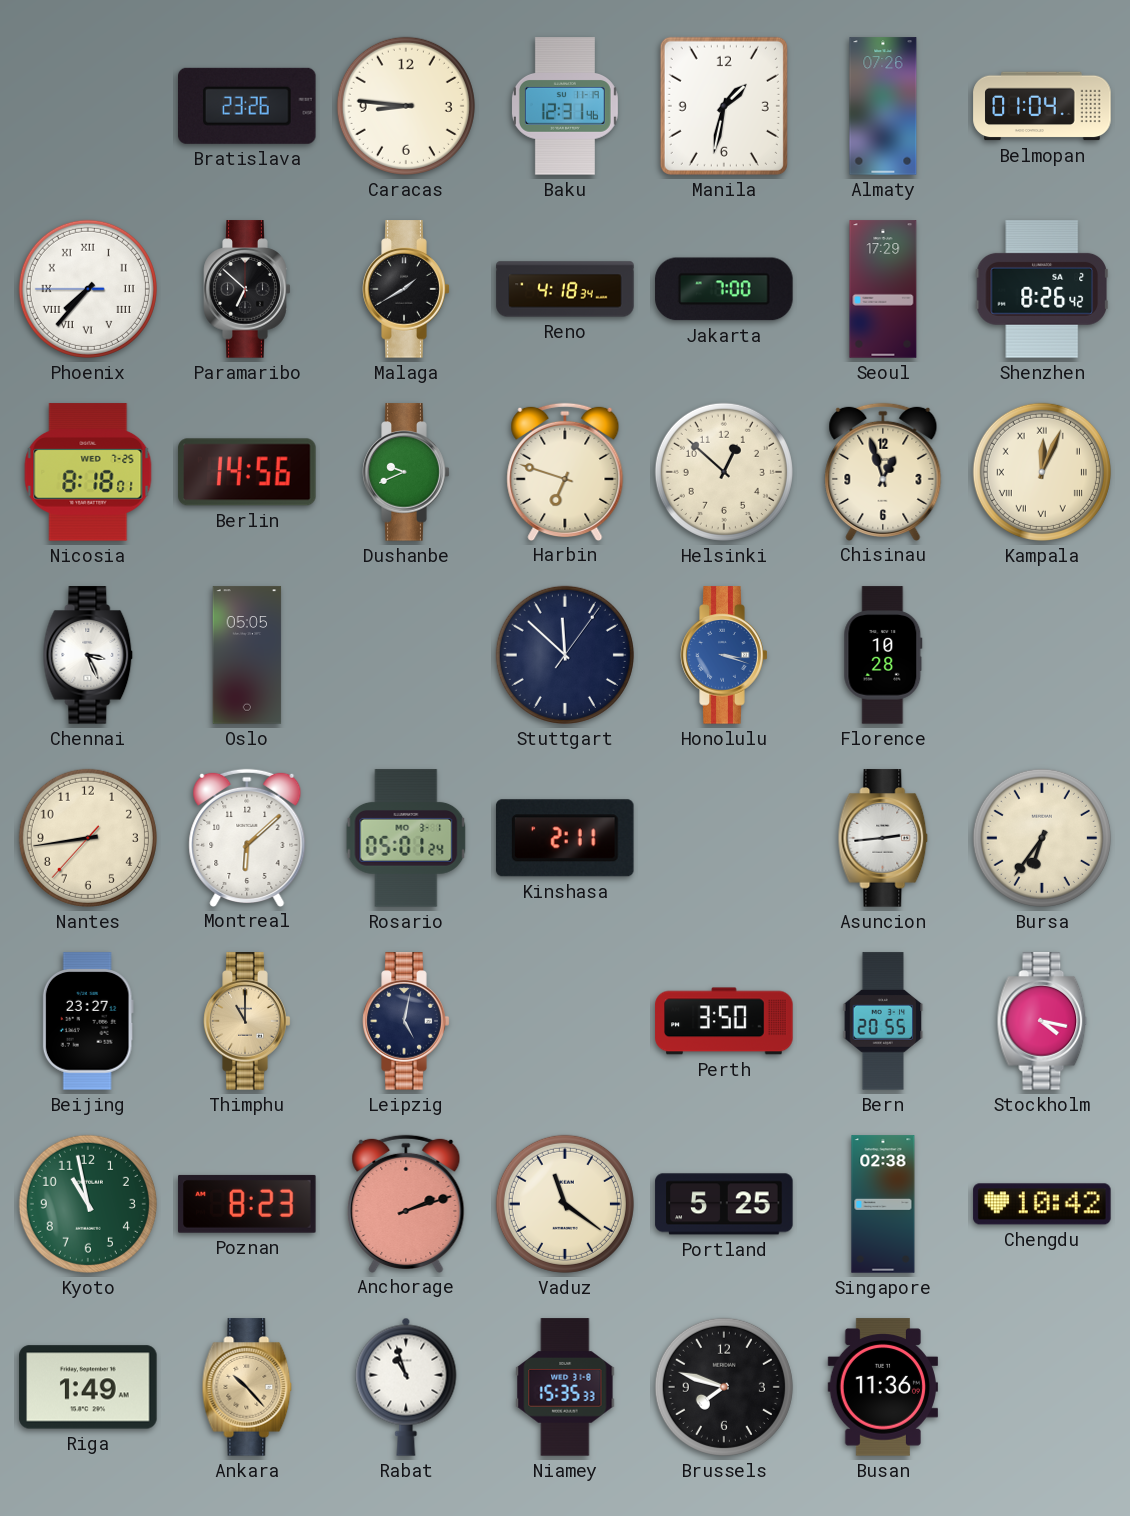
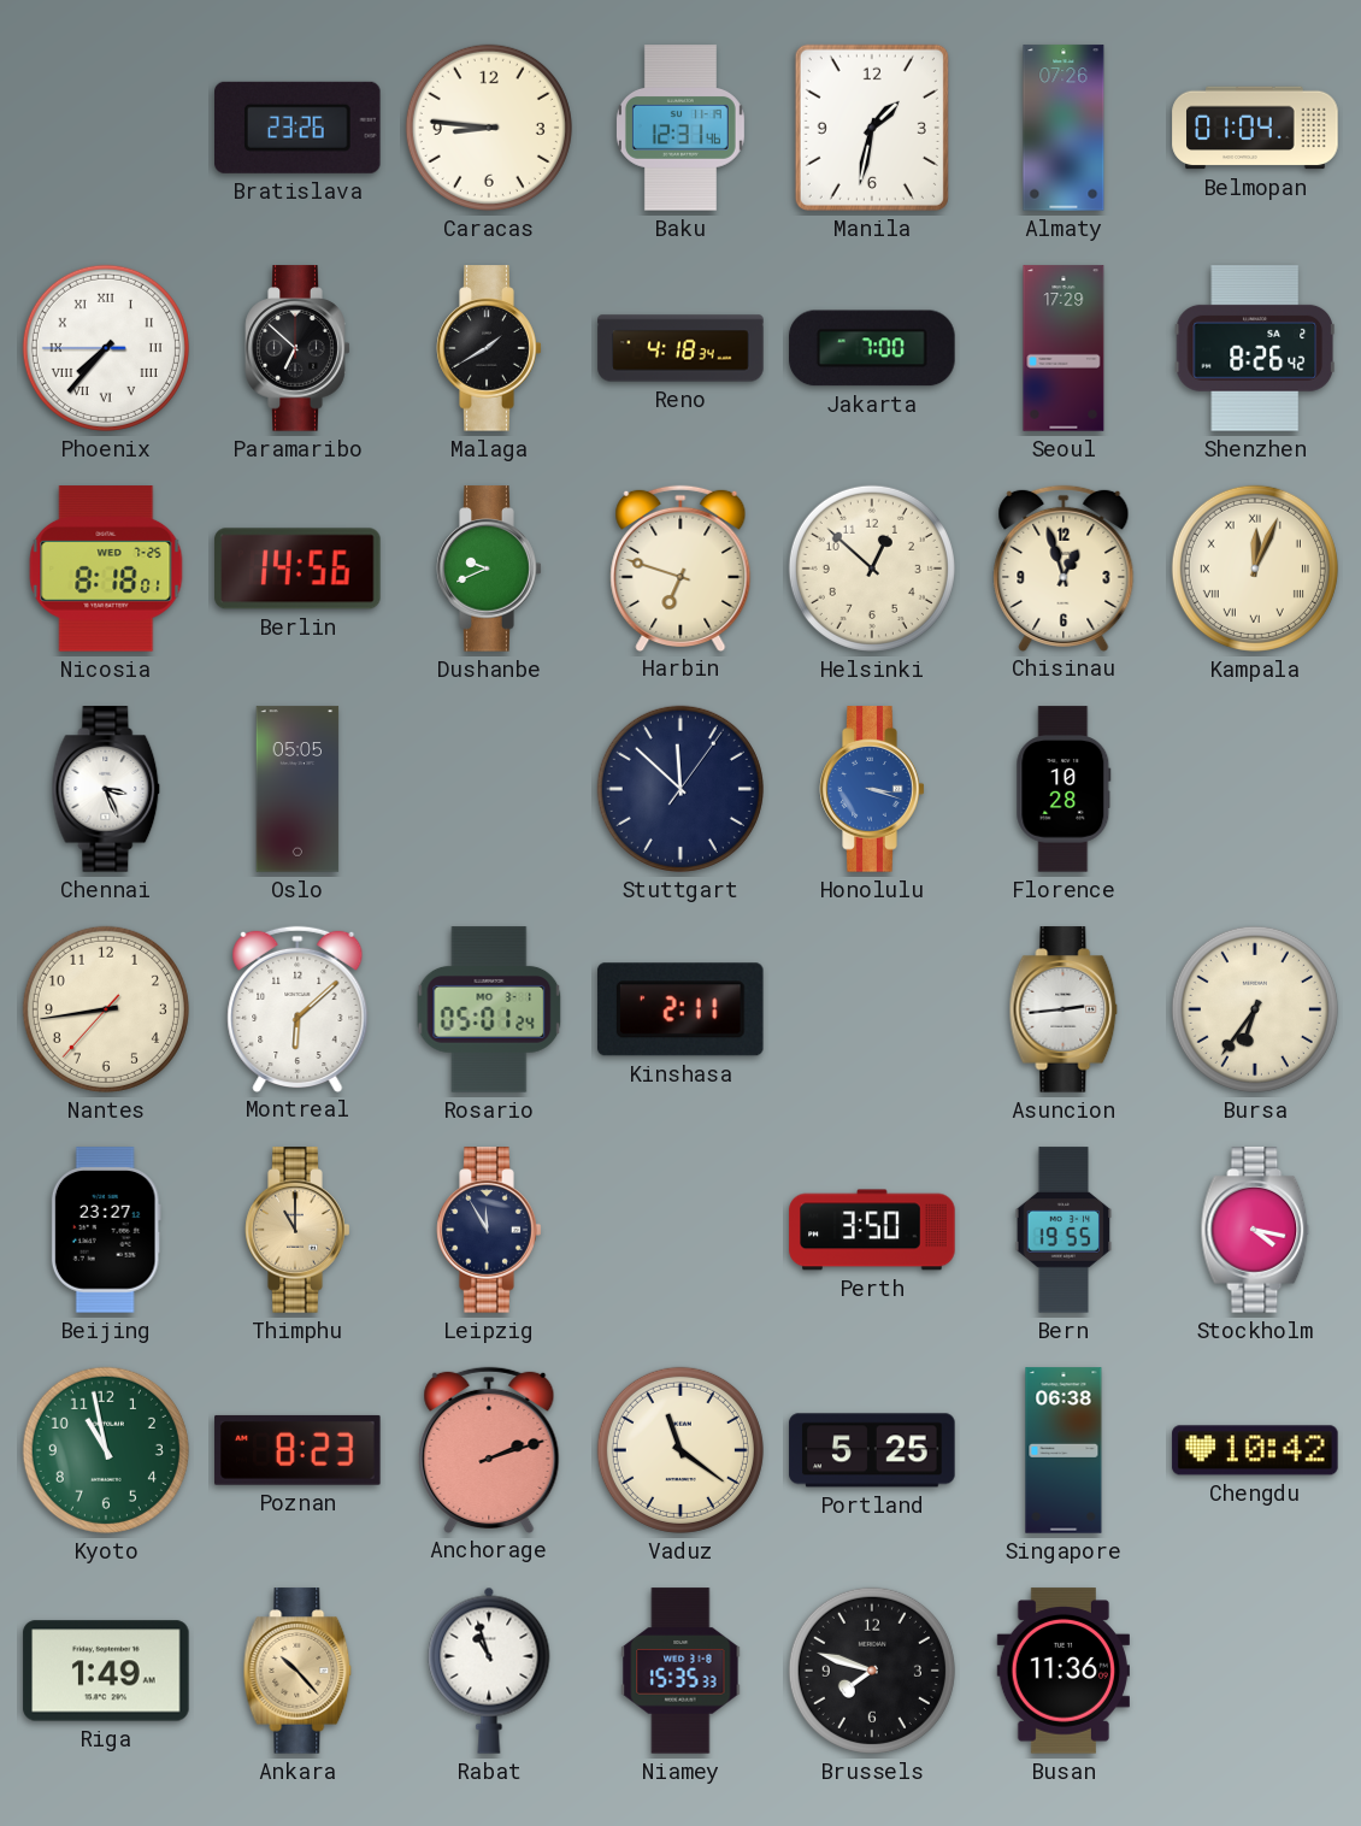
Leipzig: 5:02 -> 11:55
Bern: 20:55 -> 19:55
Singapore: 02:38 -> 06:38
